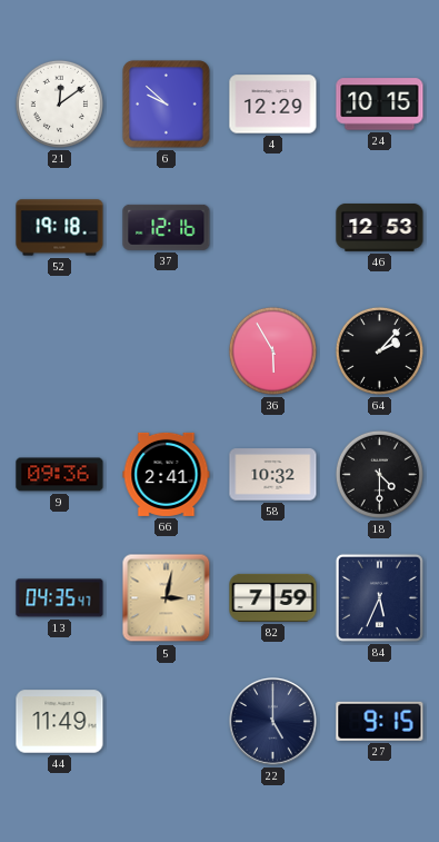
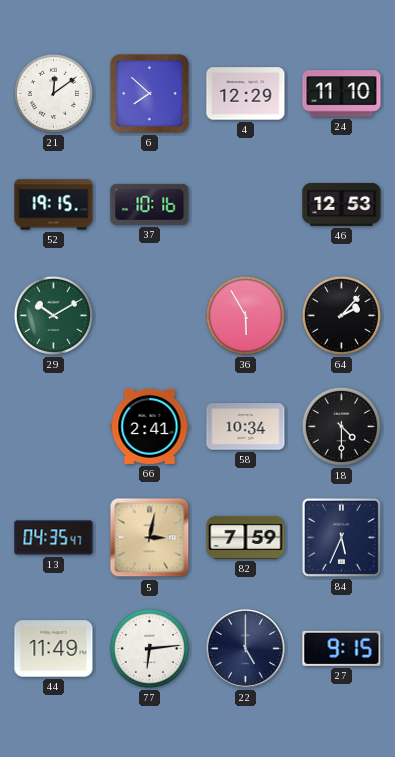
6: 9:52 -> 7:52
24: 10:15 -> 11:10
52: 19:18 -> 19:15
37: 12:16 -> 10:16
29: none -> 10:10
9: 09:36 -> none
58: 10:32 -> 10:34
77: none -> 6:14
